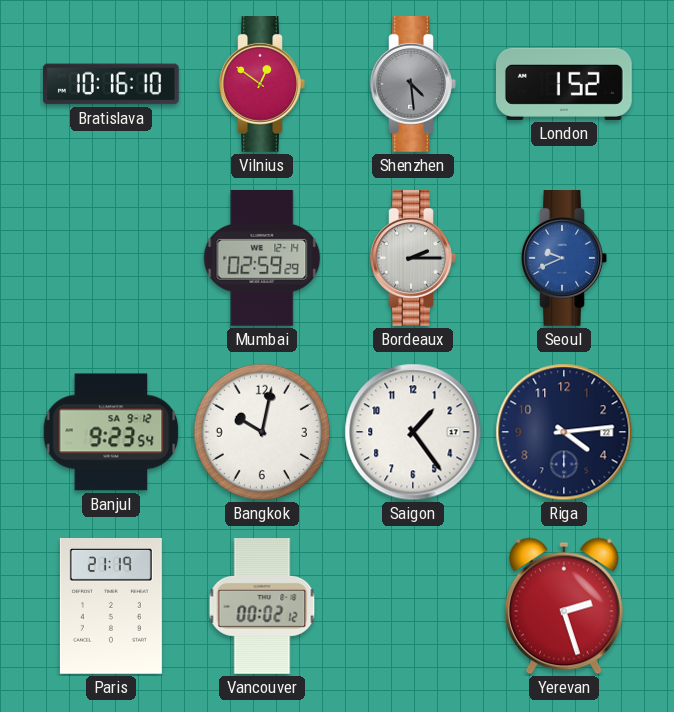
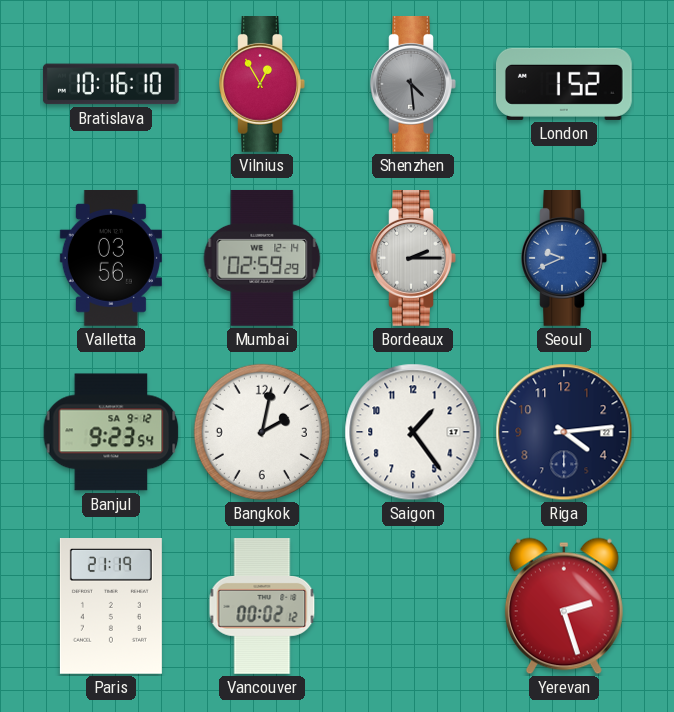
Vilnius: 12:51 -> 12:55
Valletta: none -> 03:56
Bangkok: 10:02 -> 2:02
